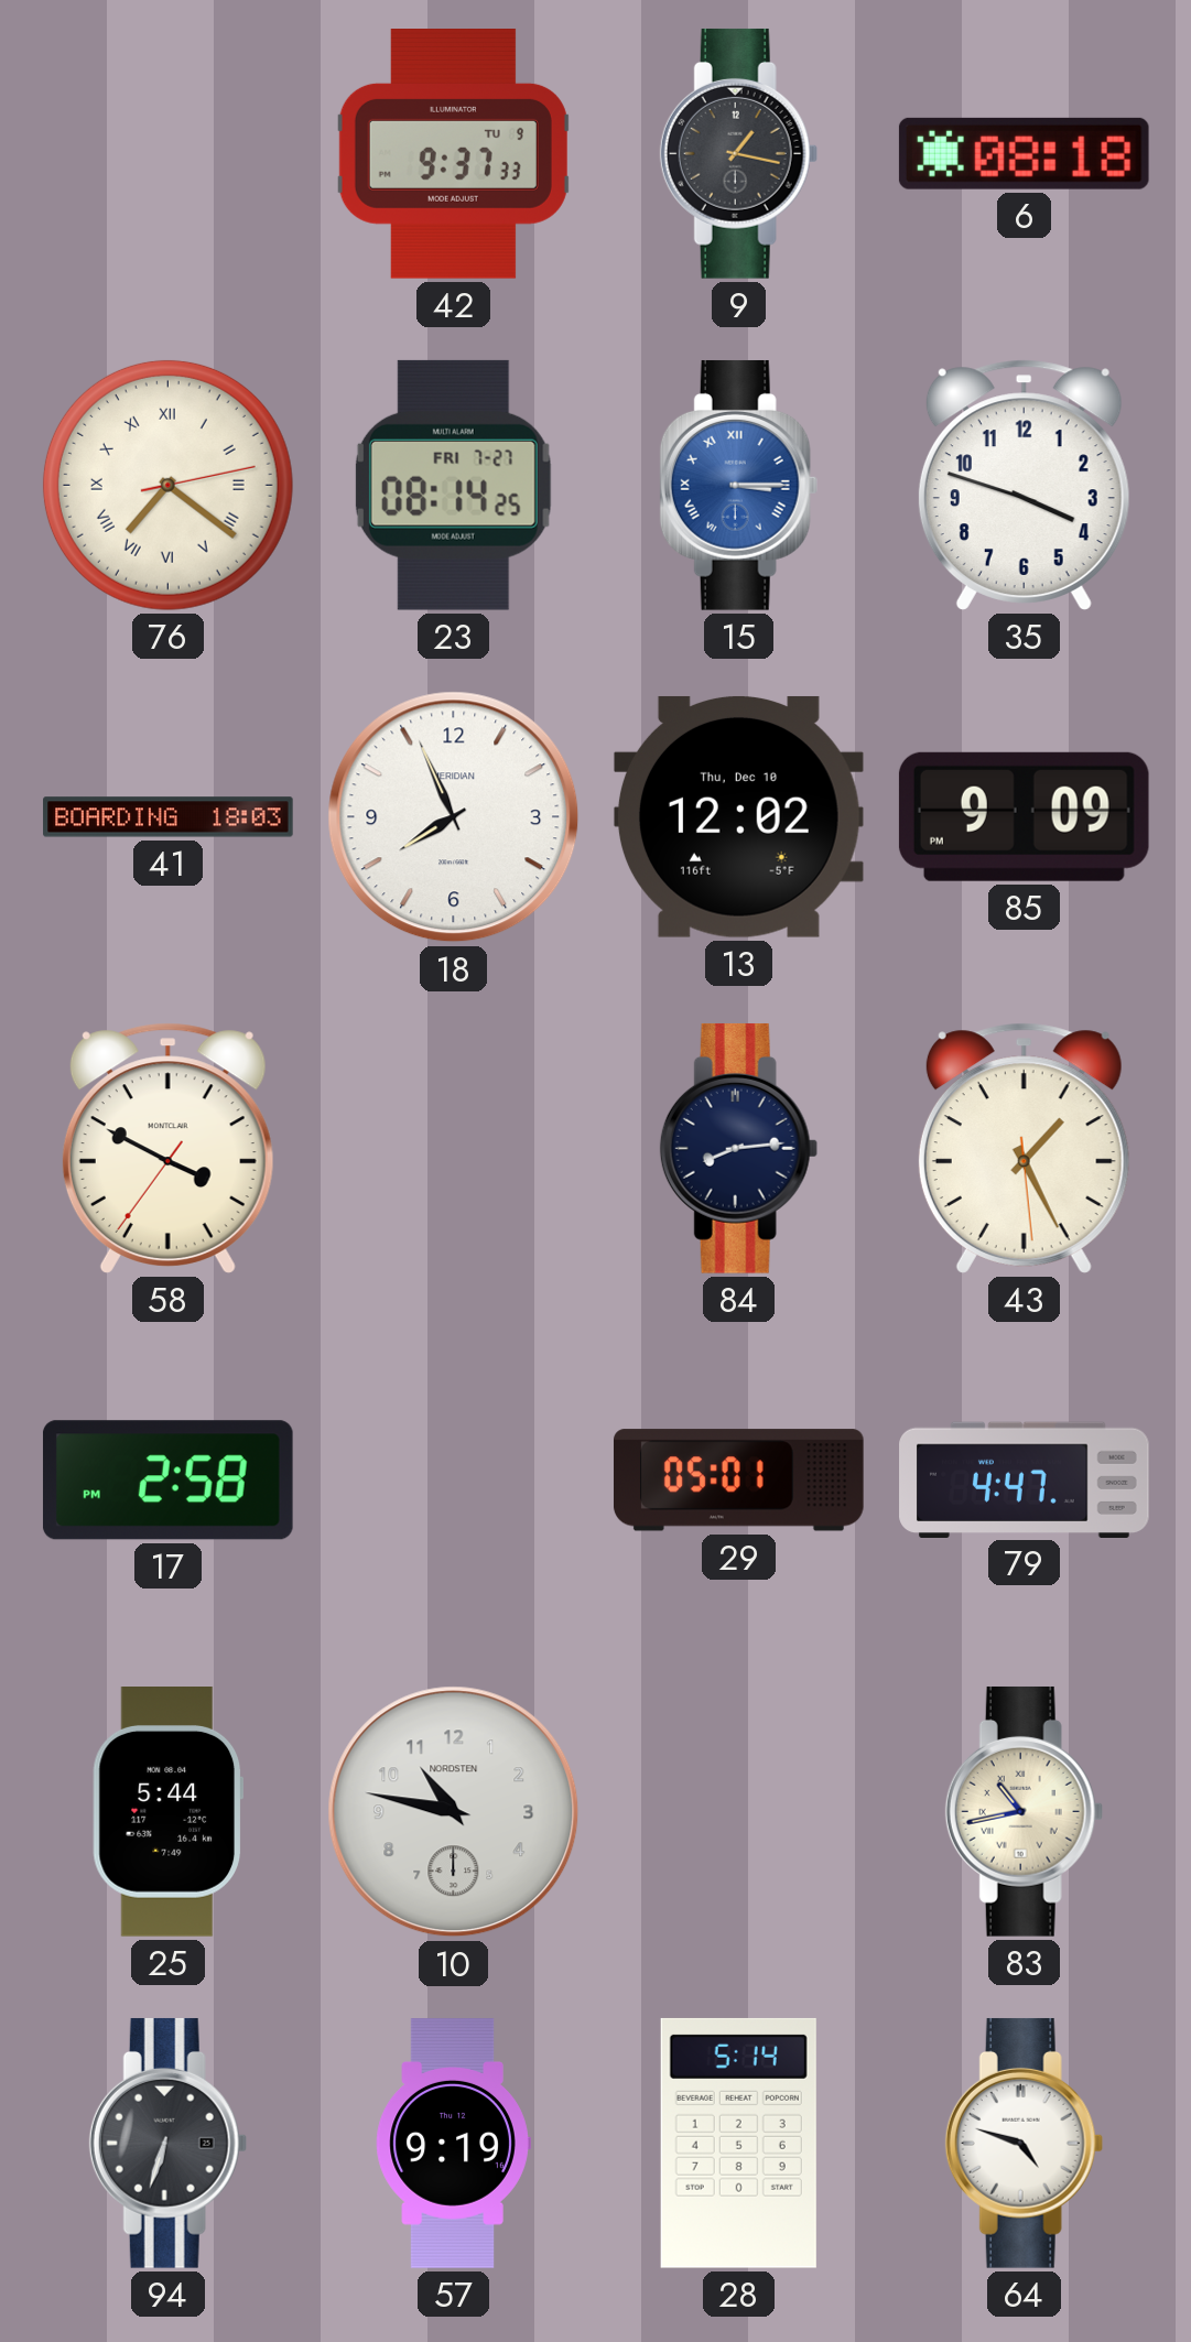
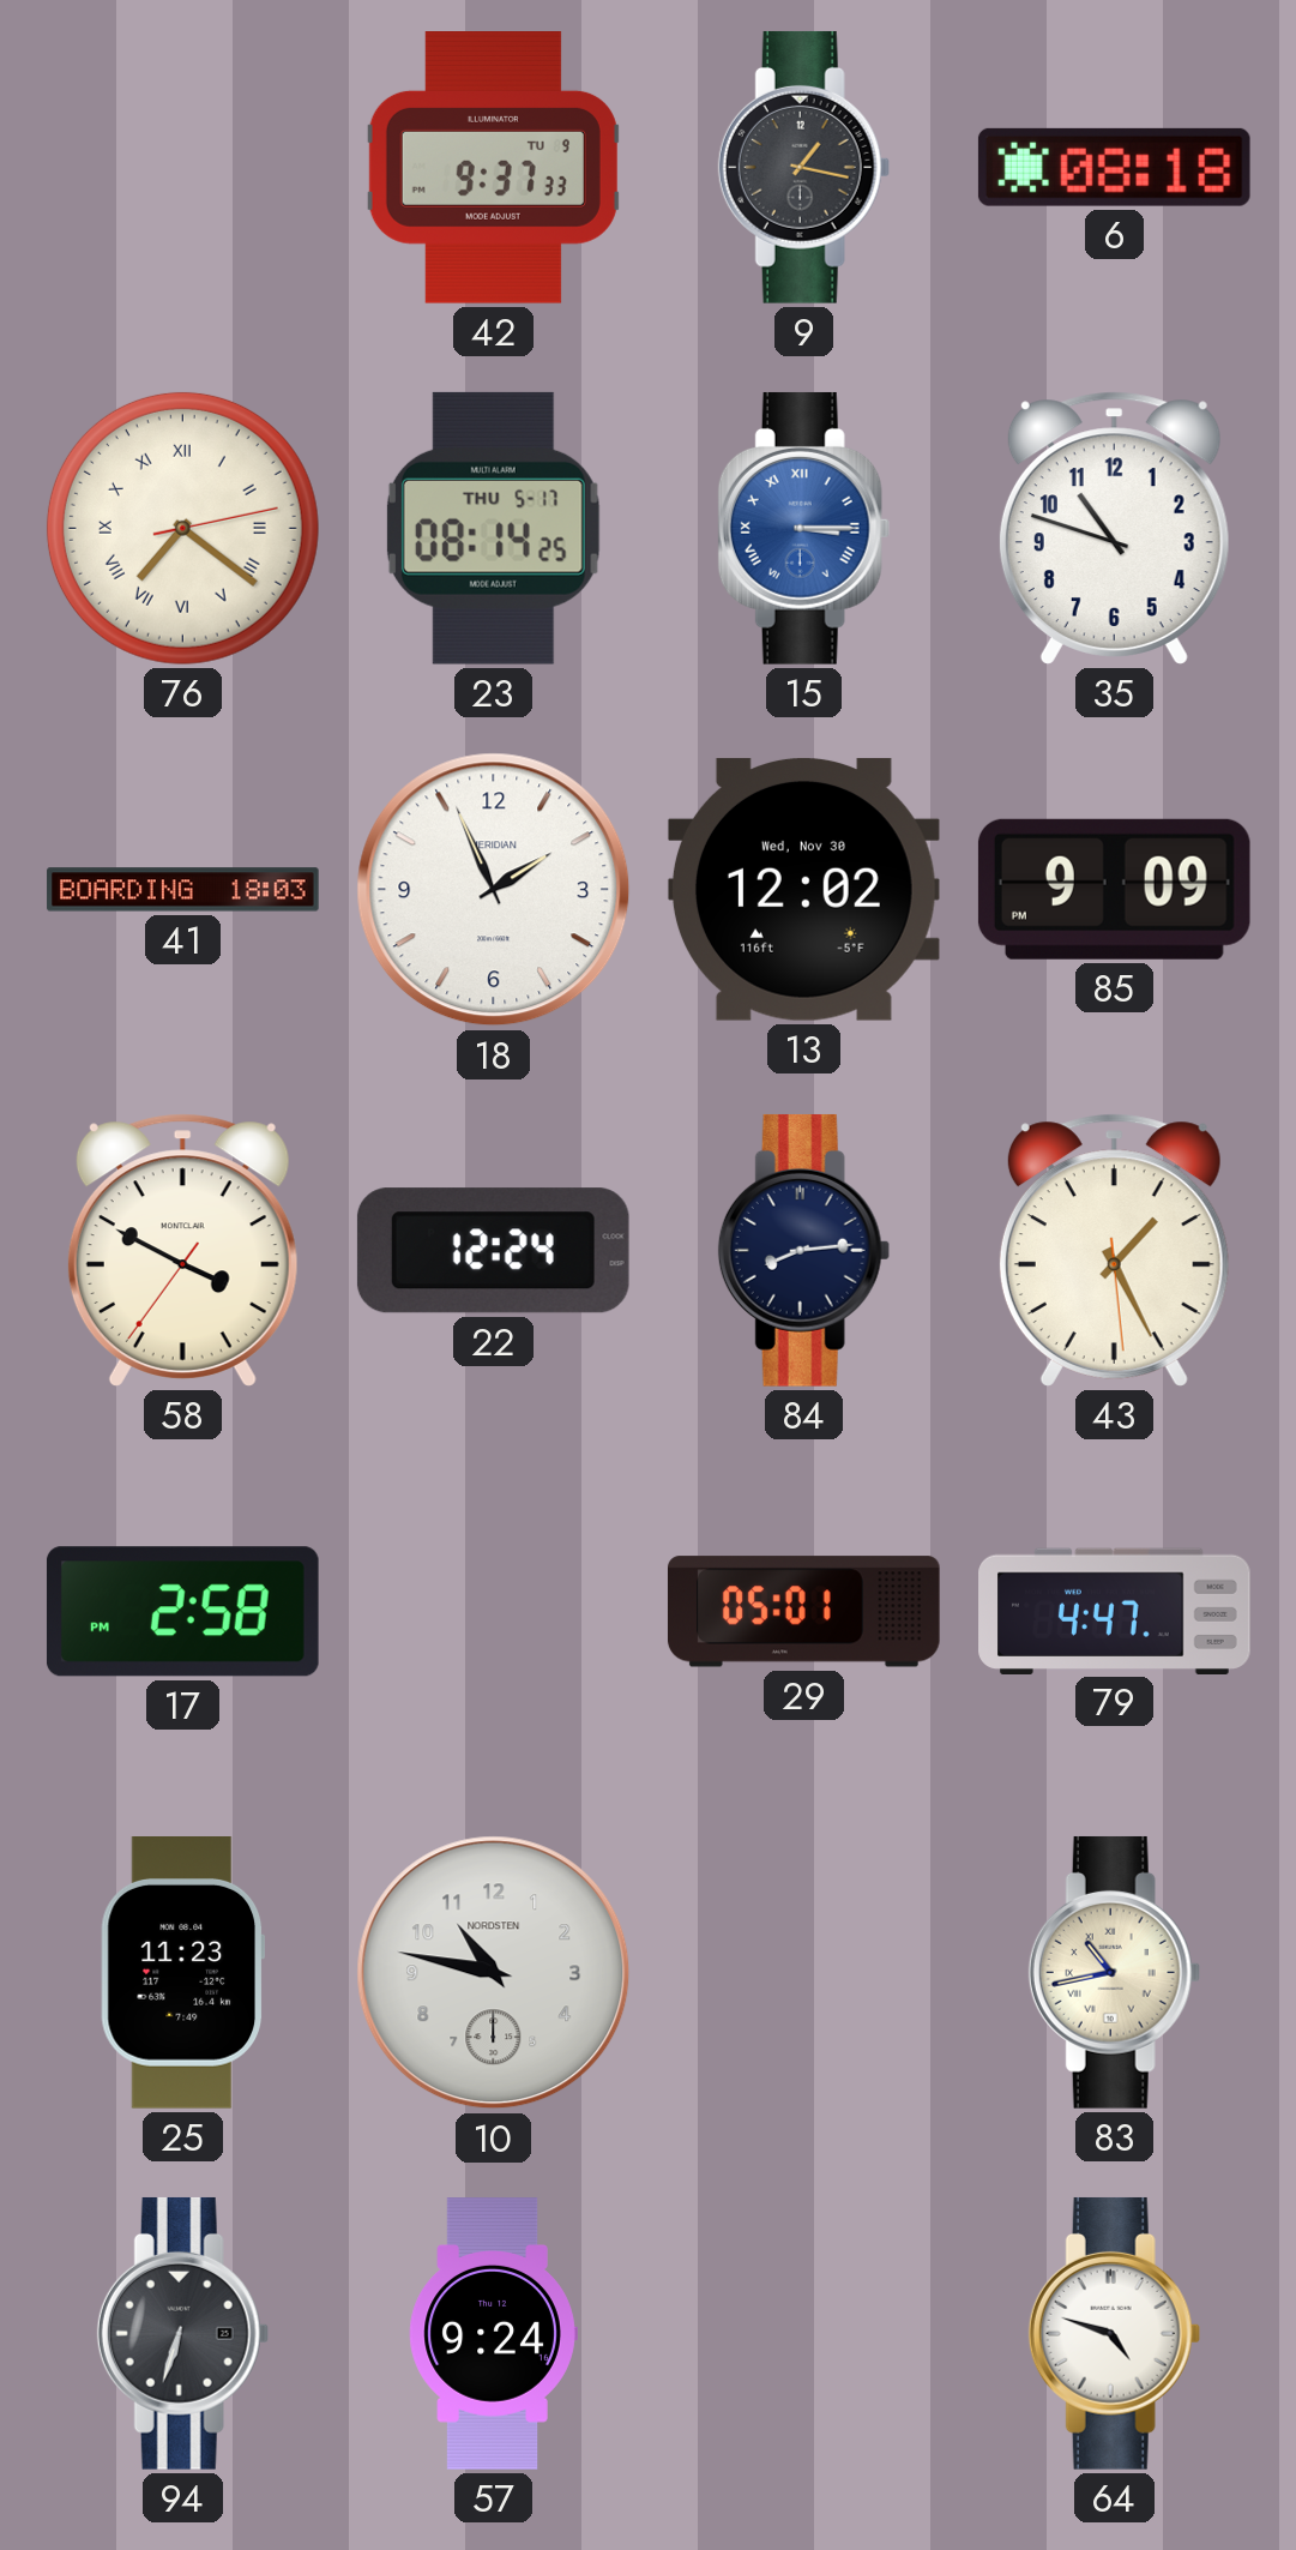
23 date: FRI 7-27 -> THU 5-17
35: 3:48 -> 10:48
18: 7:56 -> 1:56
13 date: Thu, Dec 10 -> Wed, Nov 30
22: none -> 12:24
25: 5:44 -> 11:23
57: 9:19 -> 9:24
28: 5:14 -> none
